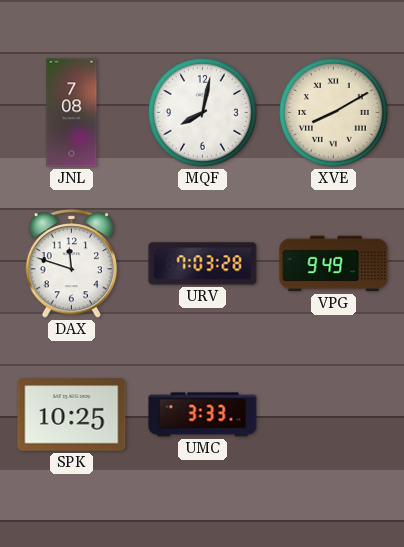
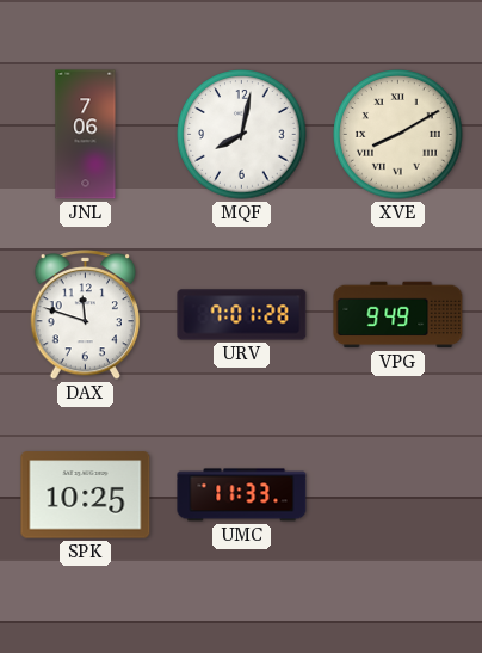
JNL: 7:08 -> 7:06
URV: 7:03 -> 7:01
UMC: 3:33 -> 11:33
